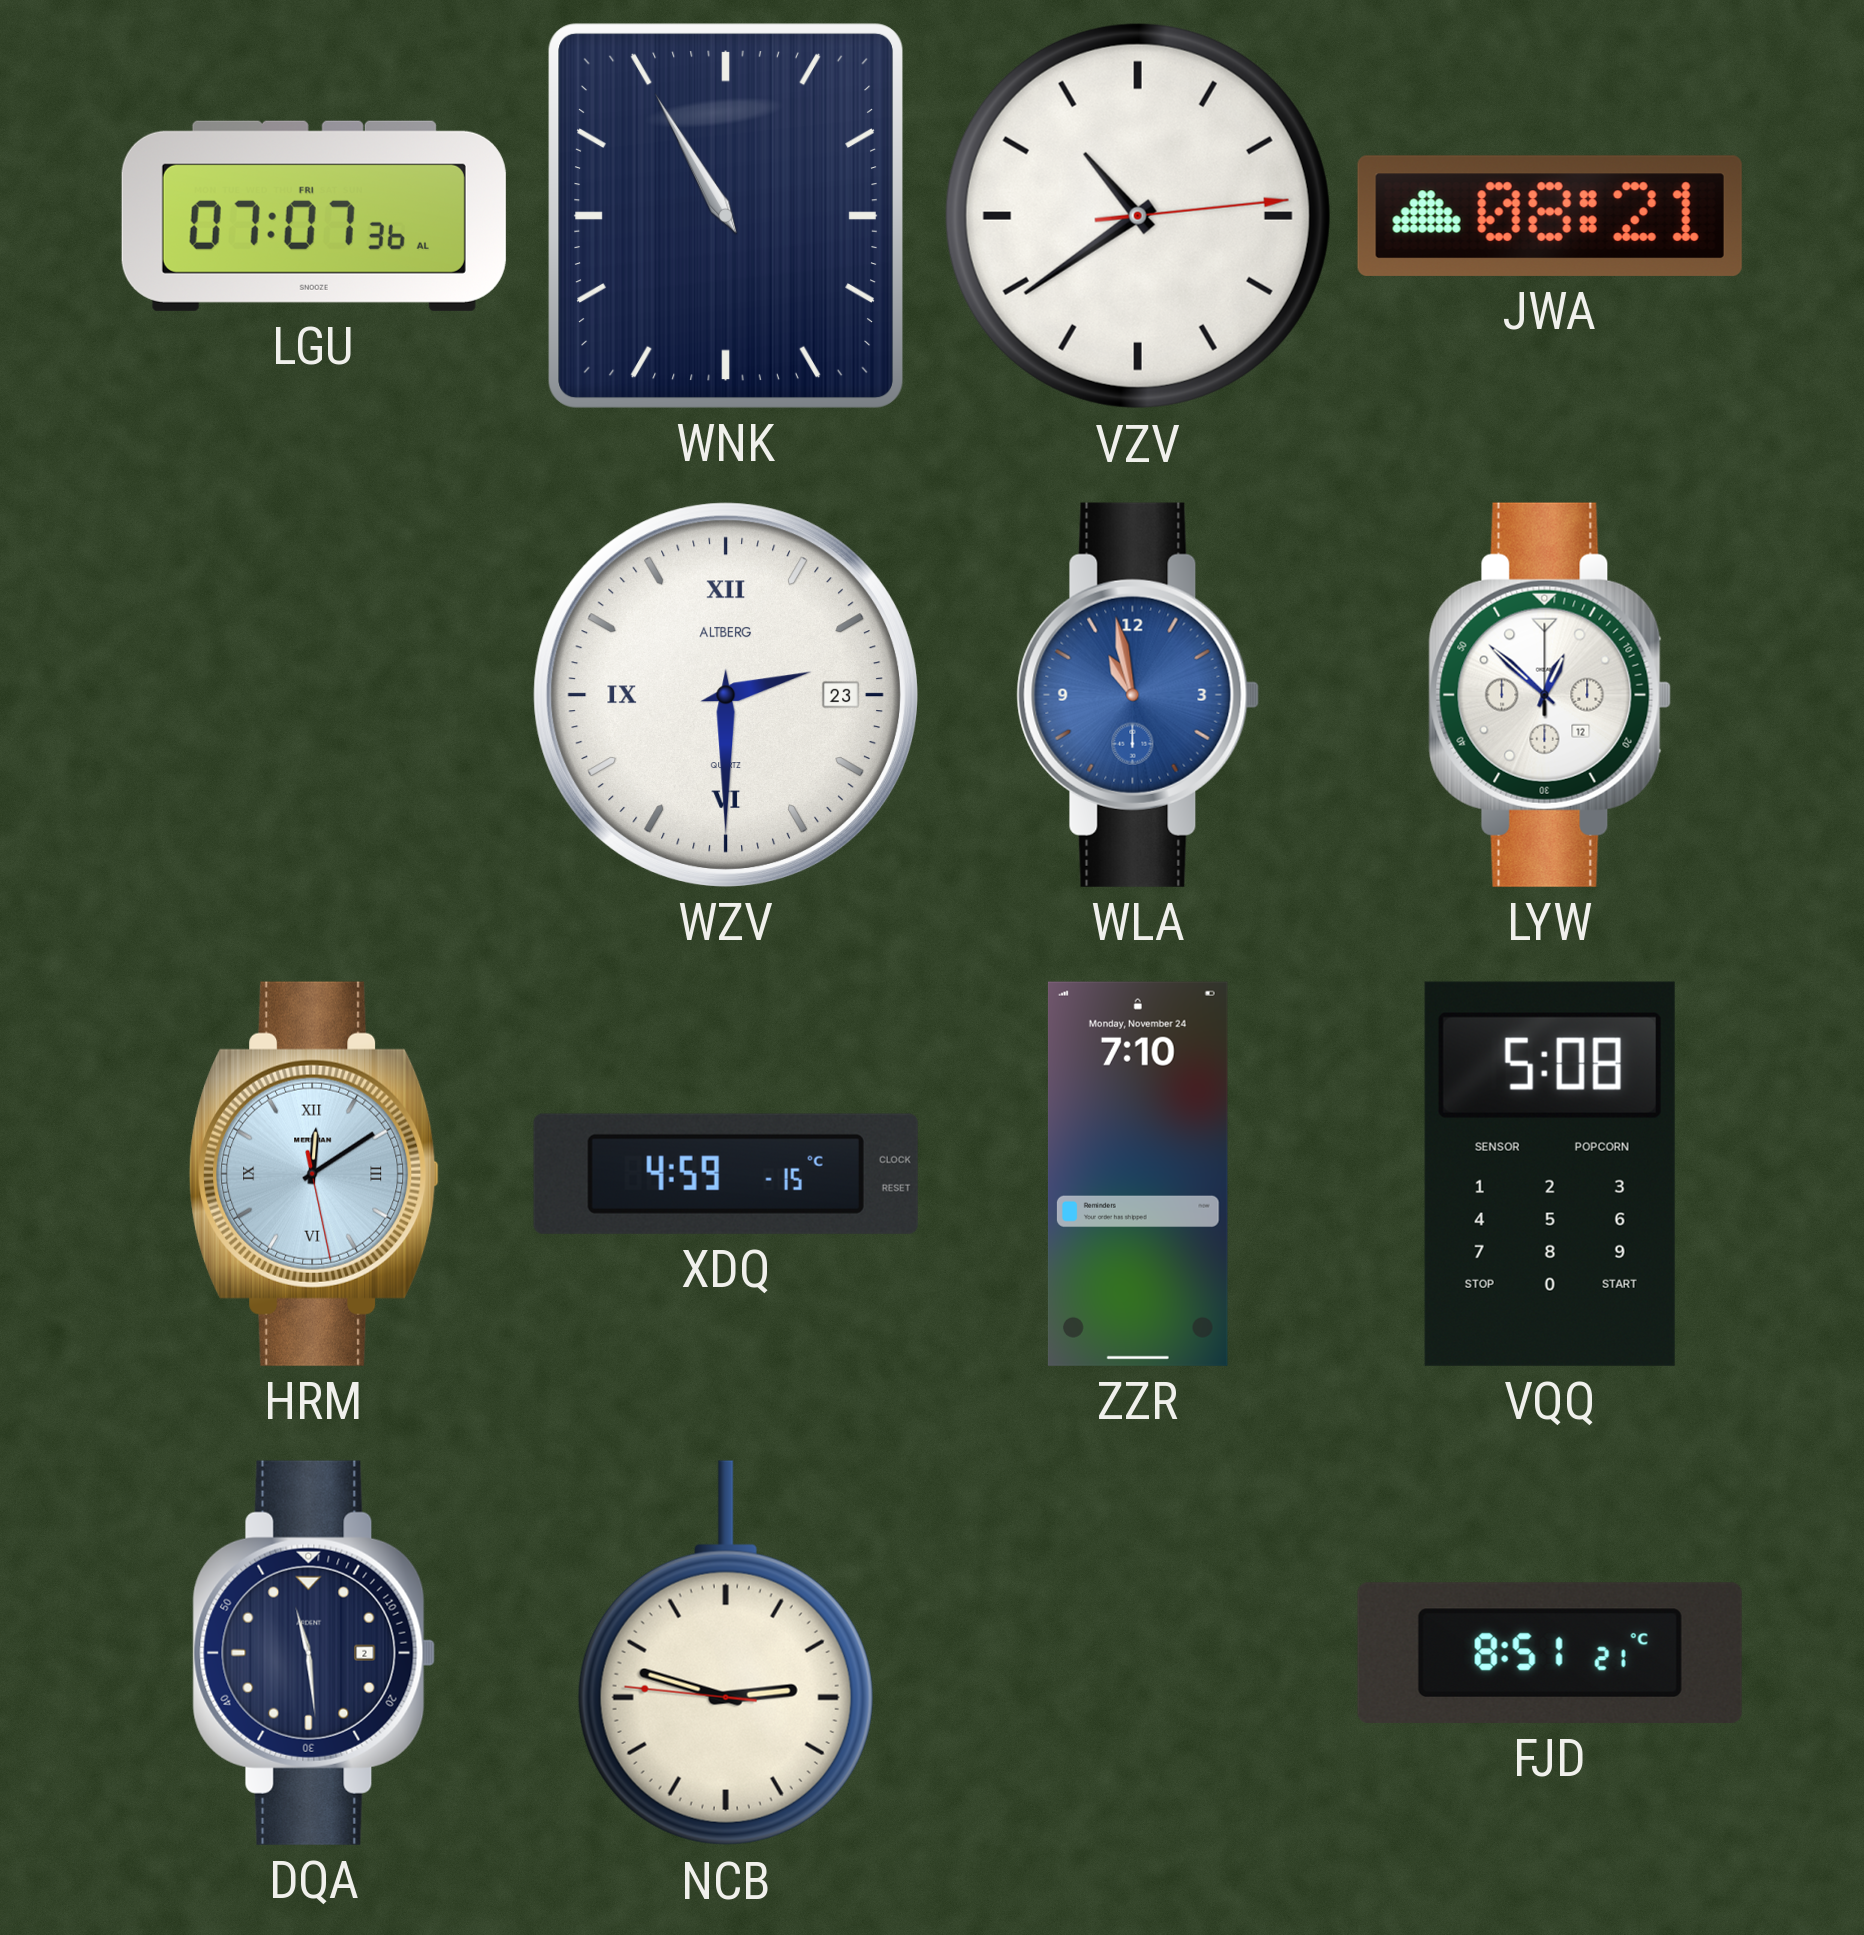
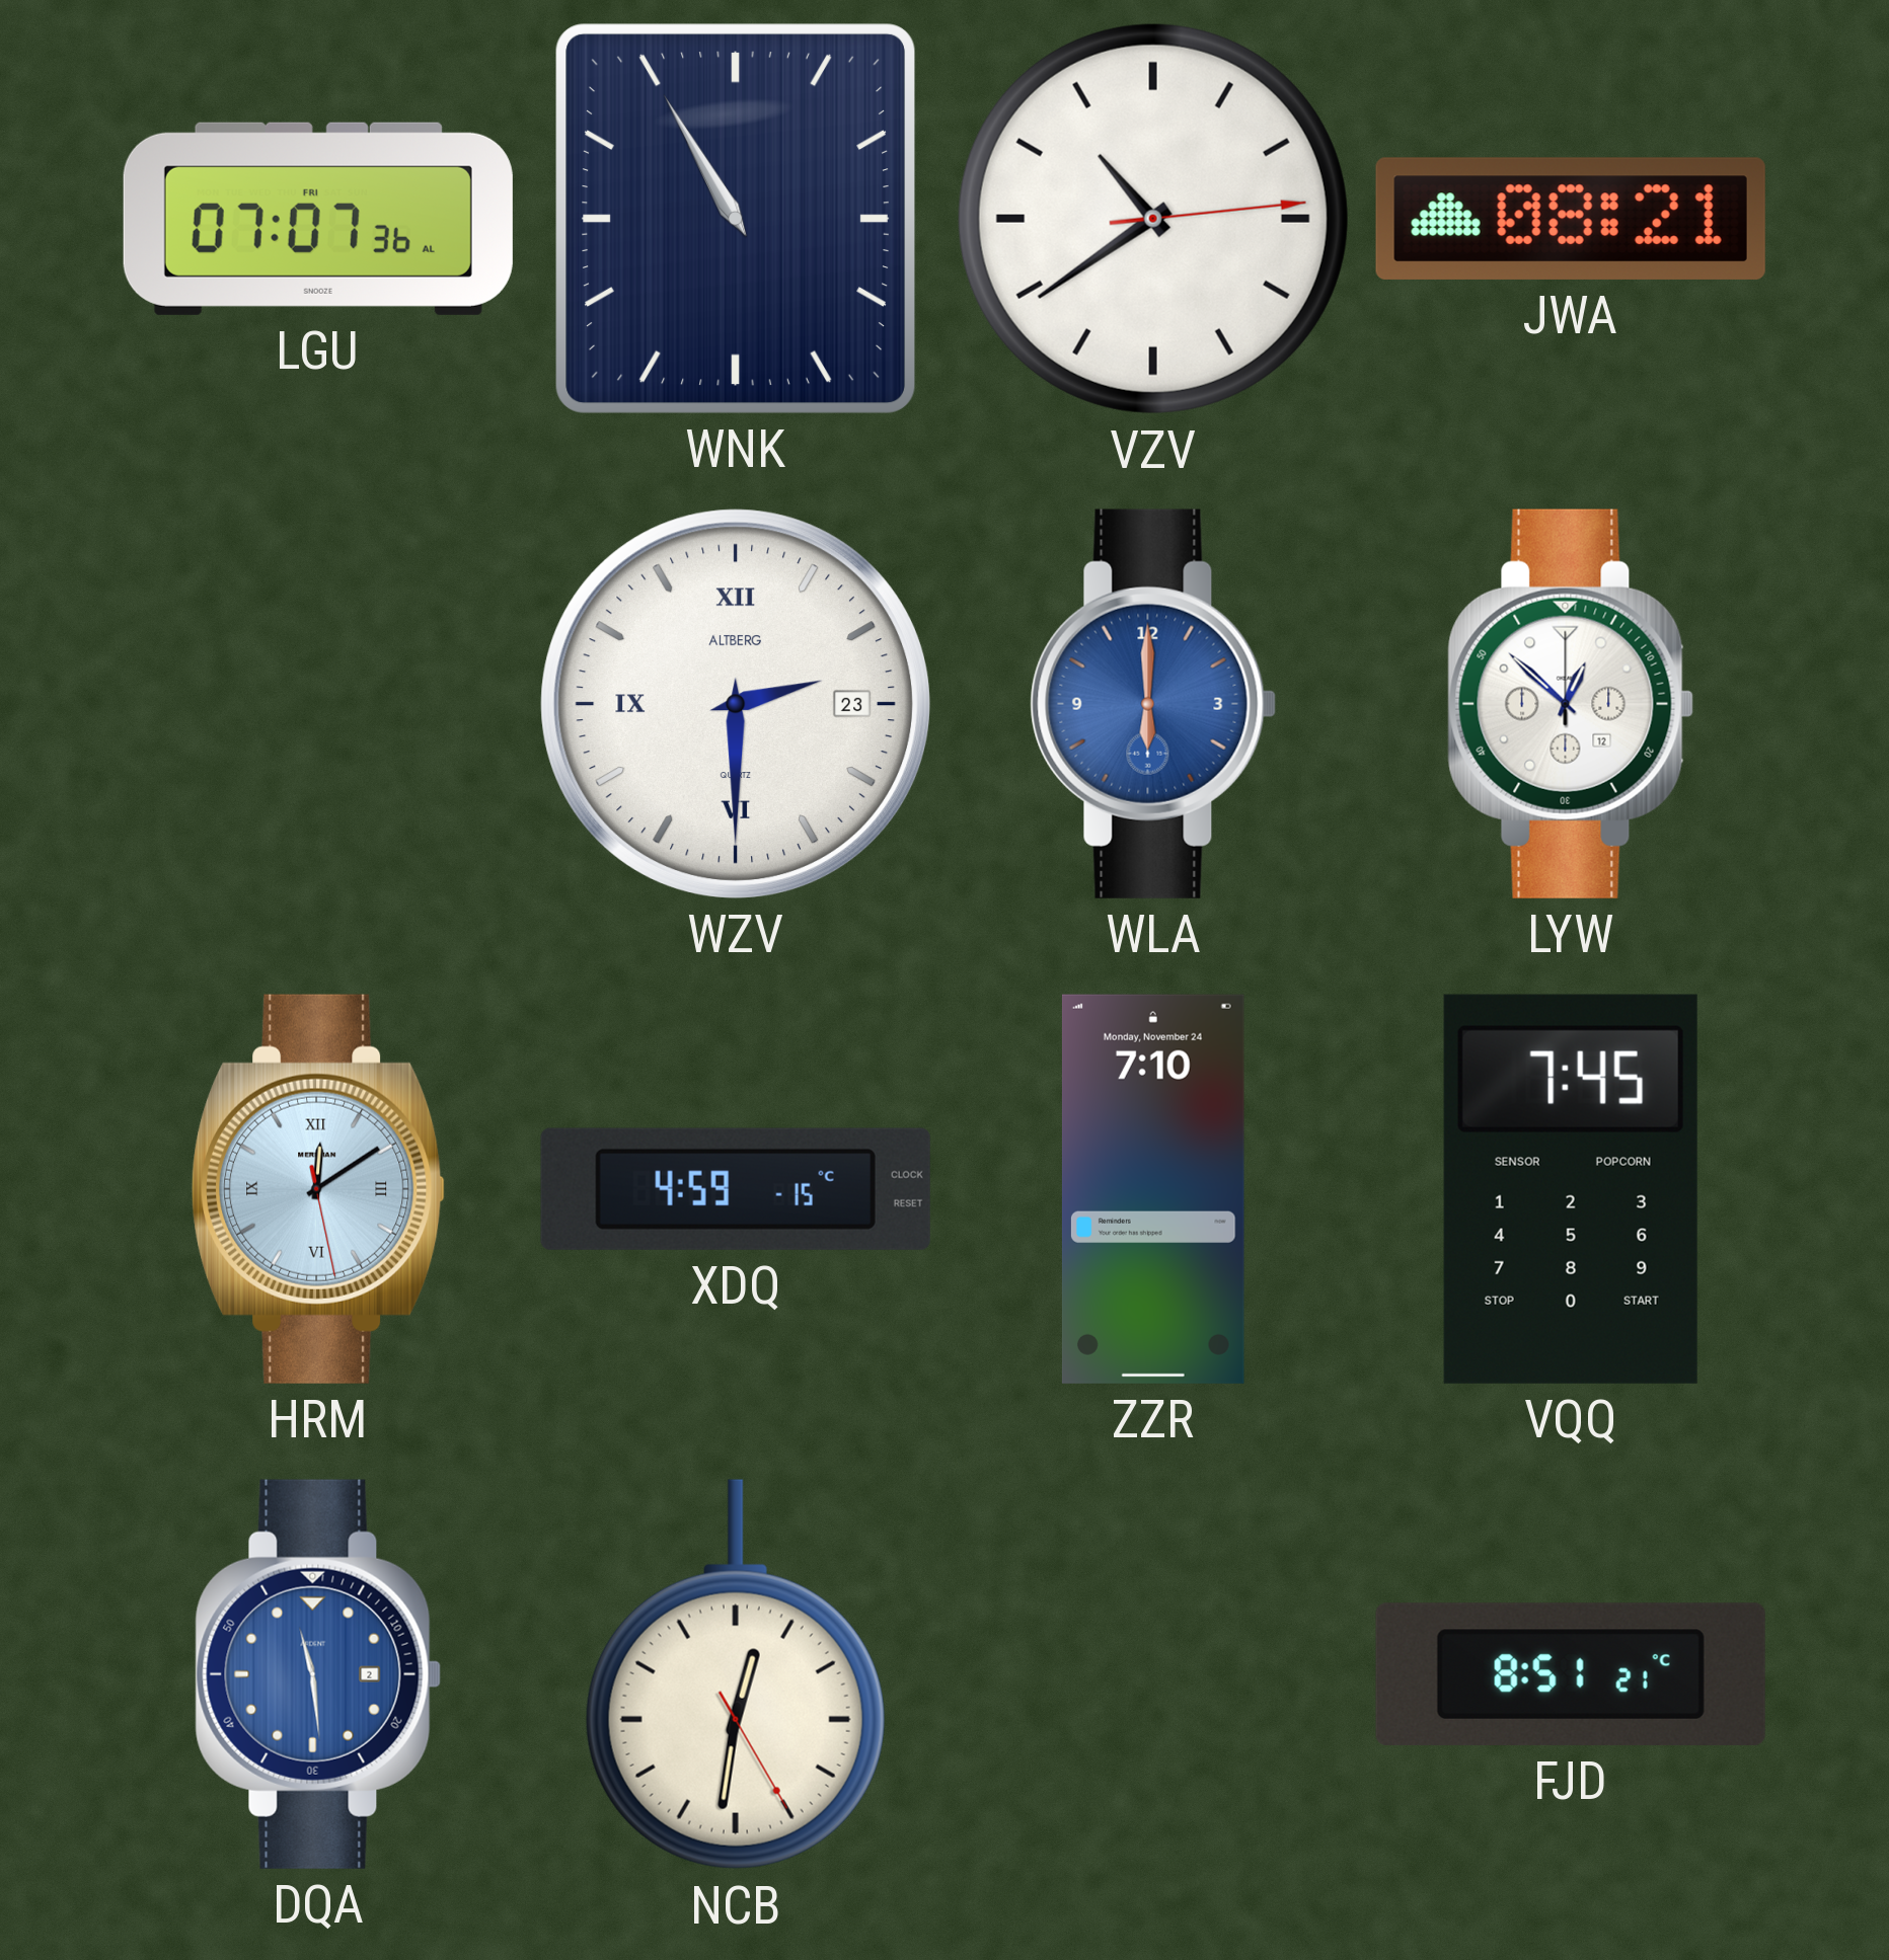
WLA: 10:58 -> 6:00
VQQ: 5:08 -> 7:45
DQA dial: navy -> blue
NCB: 2:47 -> 12:31
